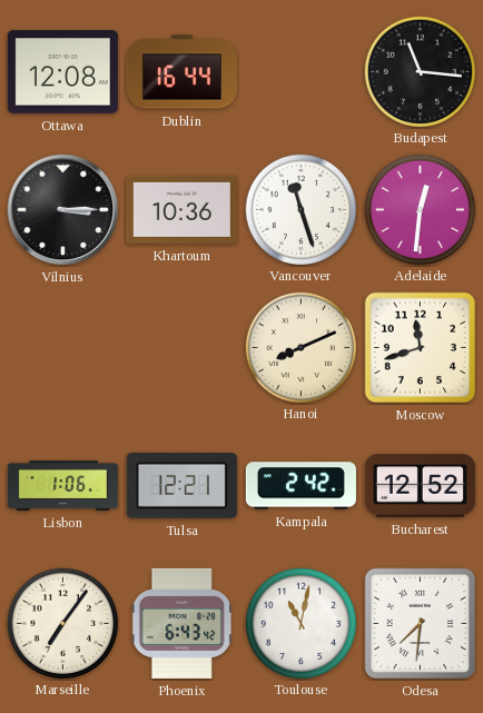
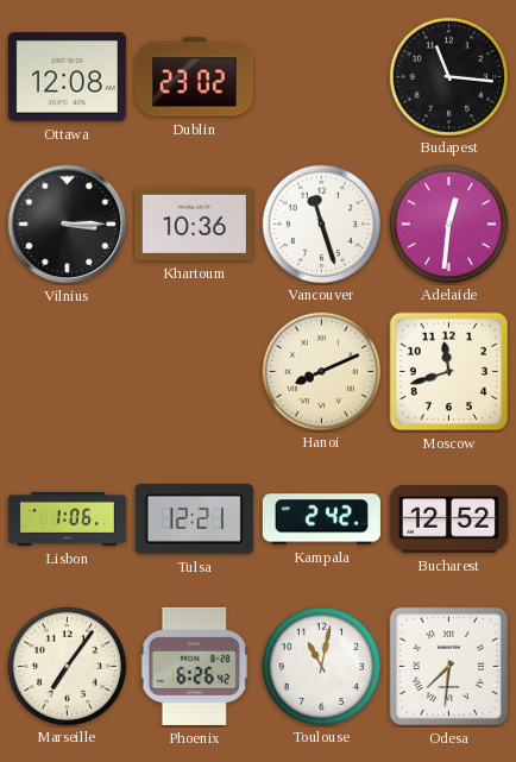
Dublin: 16:44 -> 23:02
Phoenix: 6:43 -> 6:26
